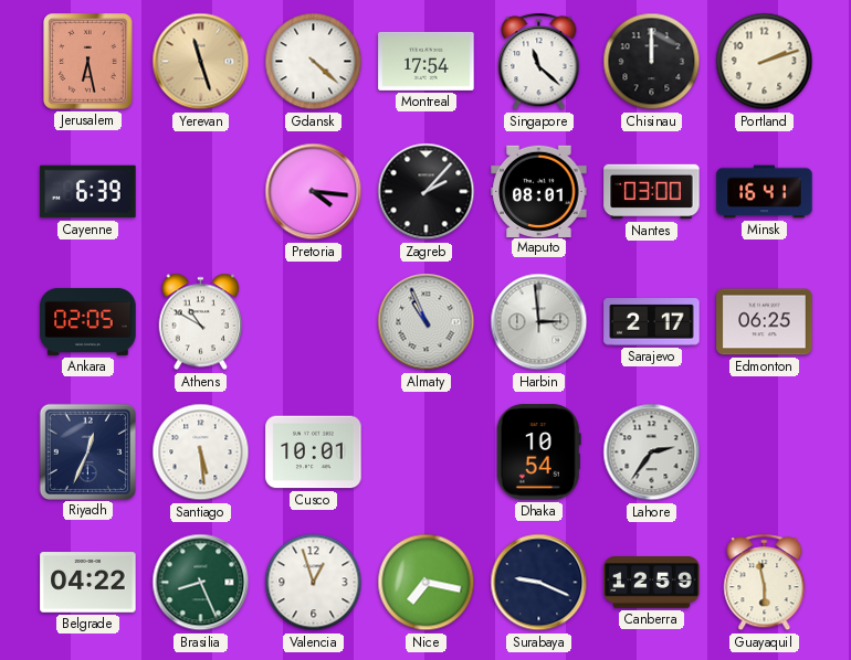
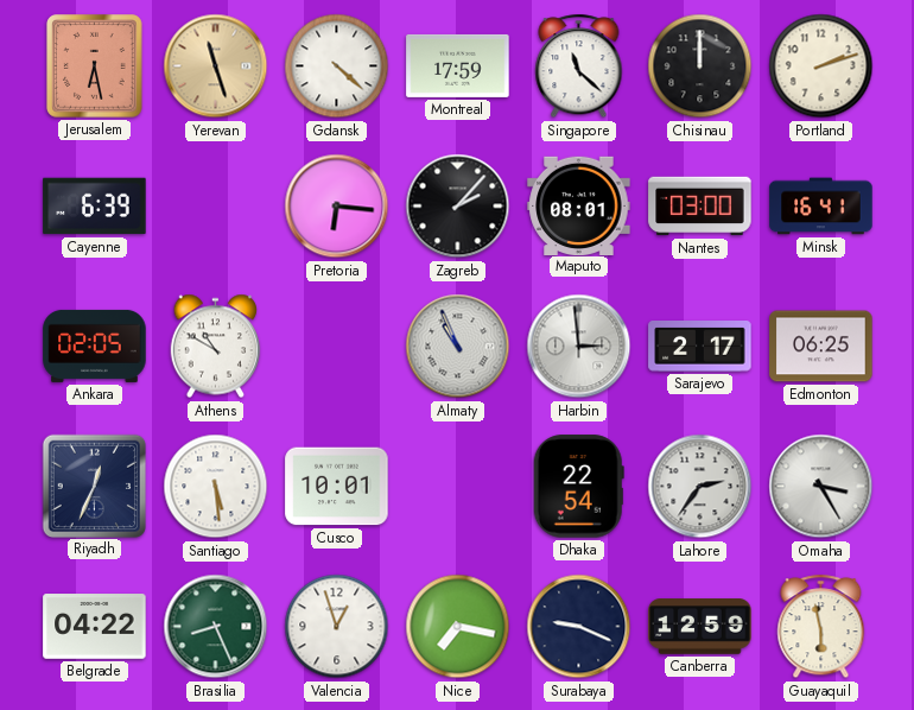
Montreal: 17:54 -> 17:59
Pretoria: 4:16 -> 6:16
Dhaka: 10:54 -> 22:54
Omaha: none -> 3:25
